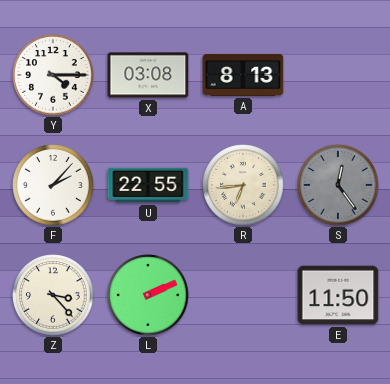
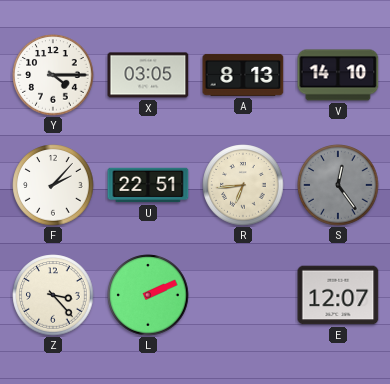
X: 03:08 -> 03:05
V: none -> 14:10
U: 22:55 -> 22:51
E: 11:50 -> 12:07
